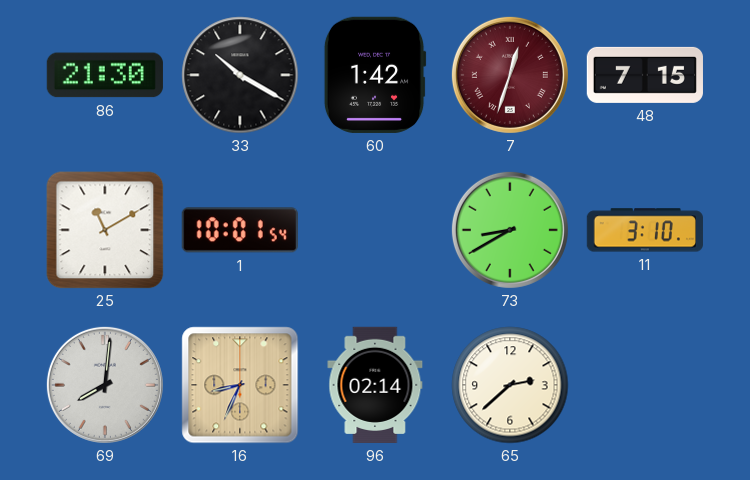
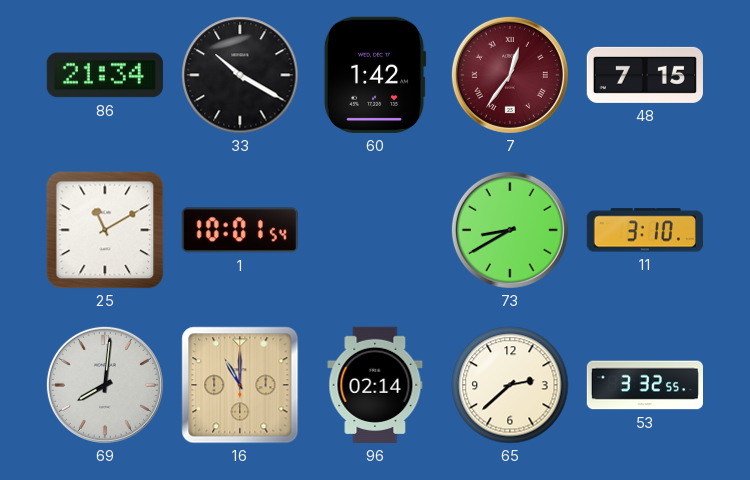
86: 21:30 -> 21:34
7: 12:33 -> 12:36
16: 8:34 -> 11:00
53: none -> 3:32
